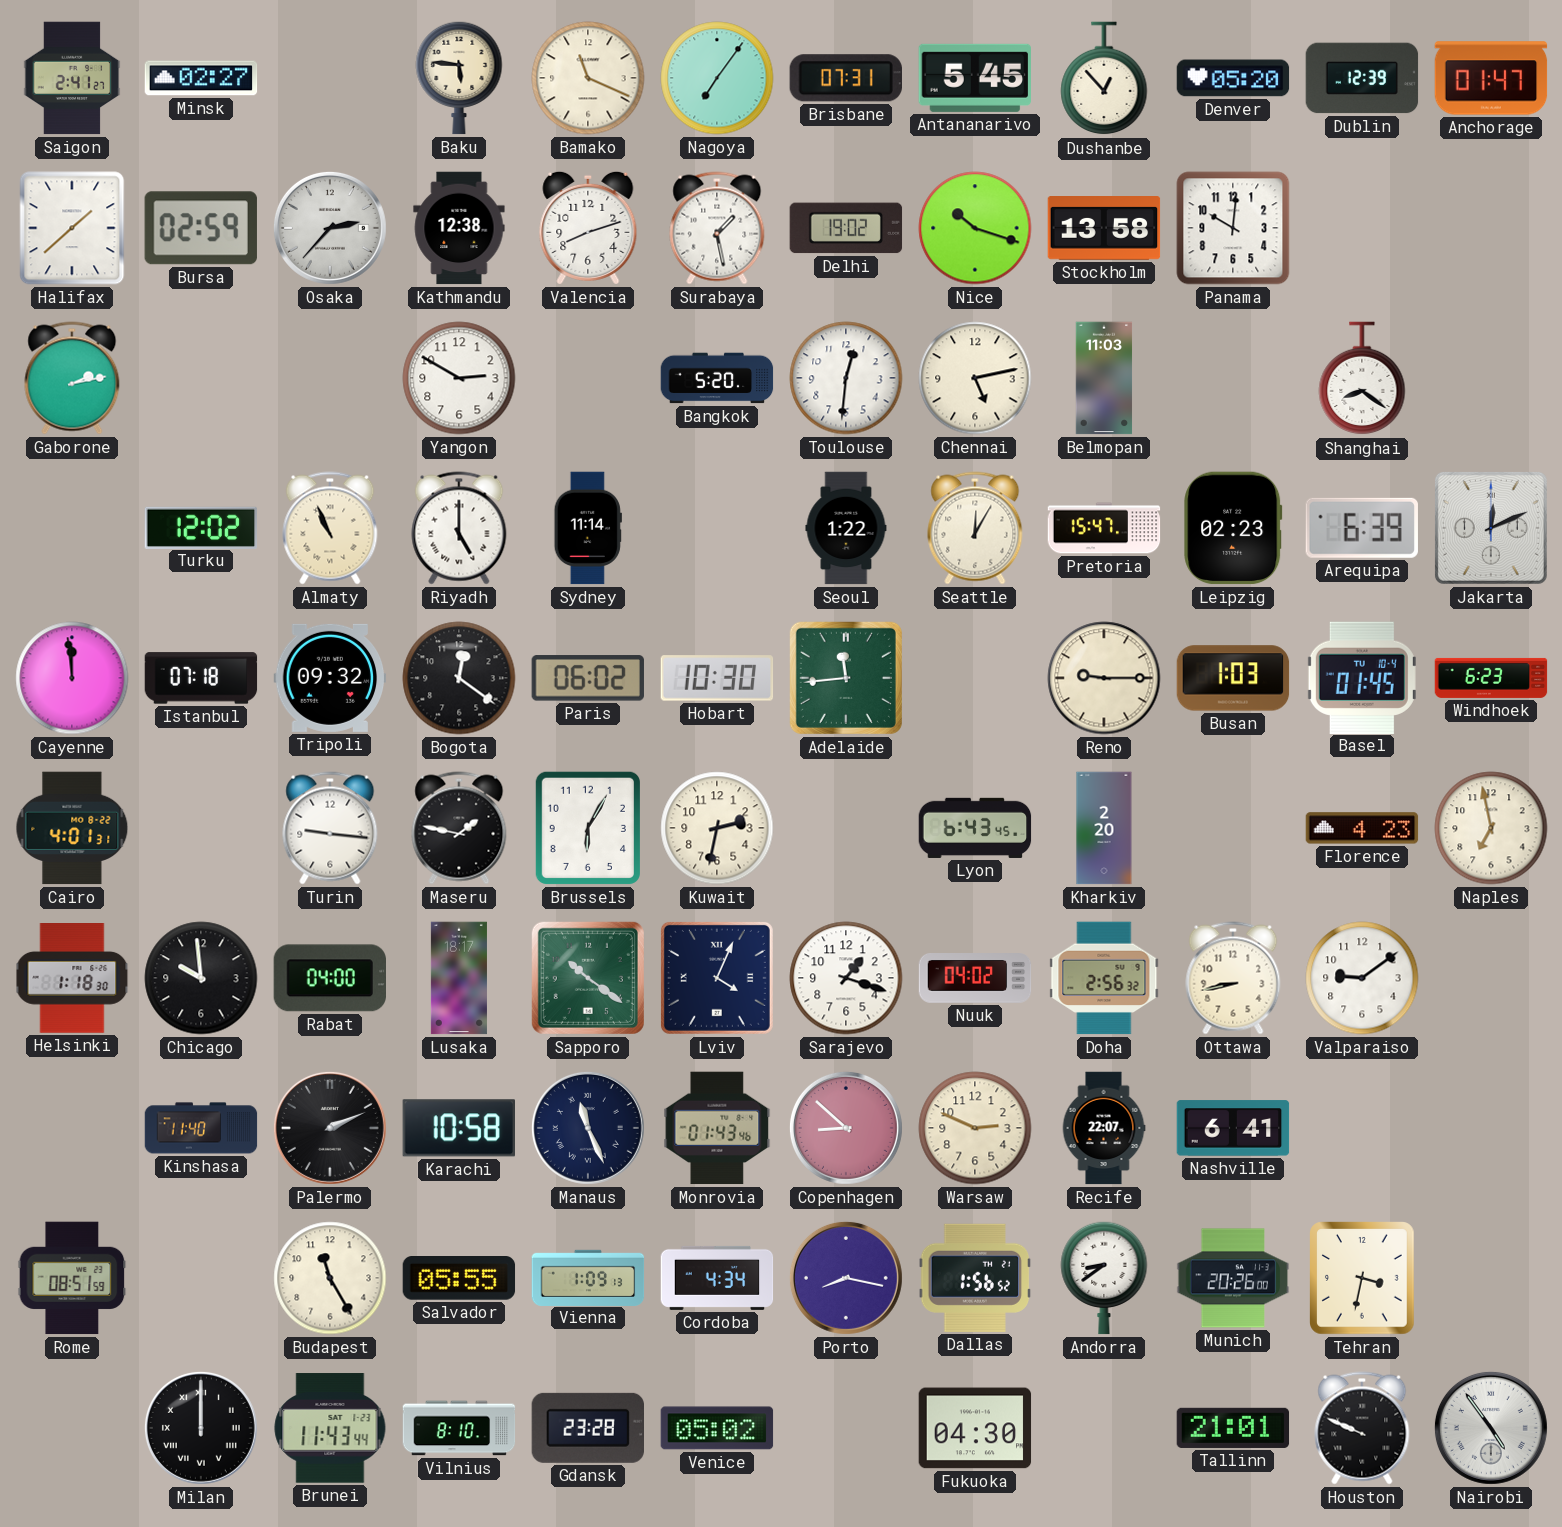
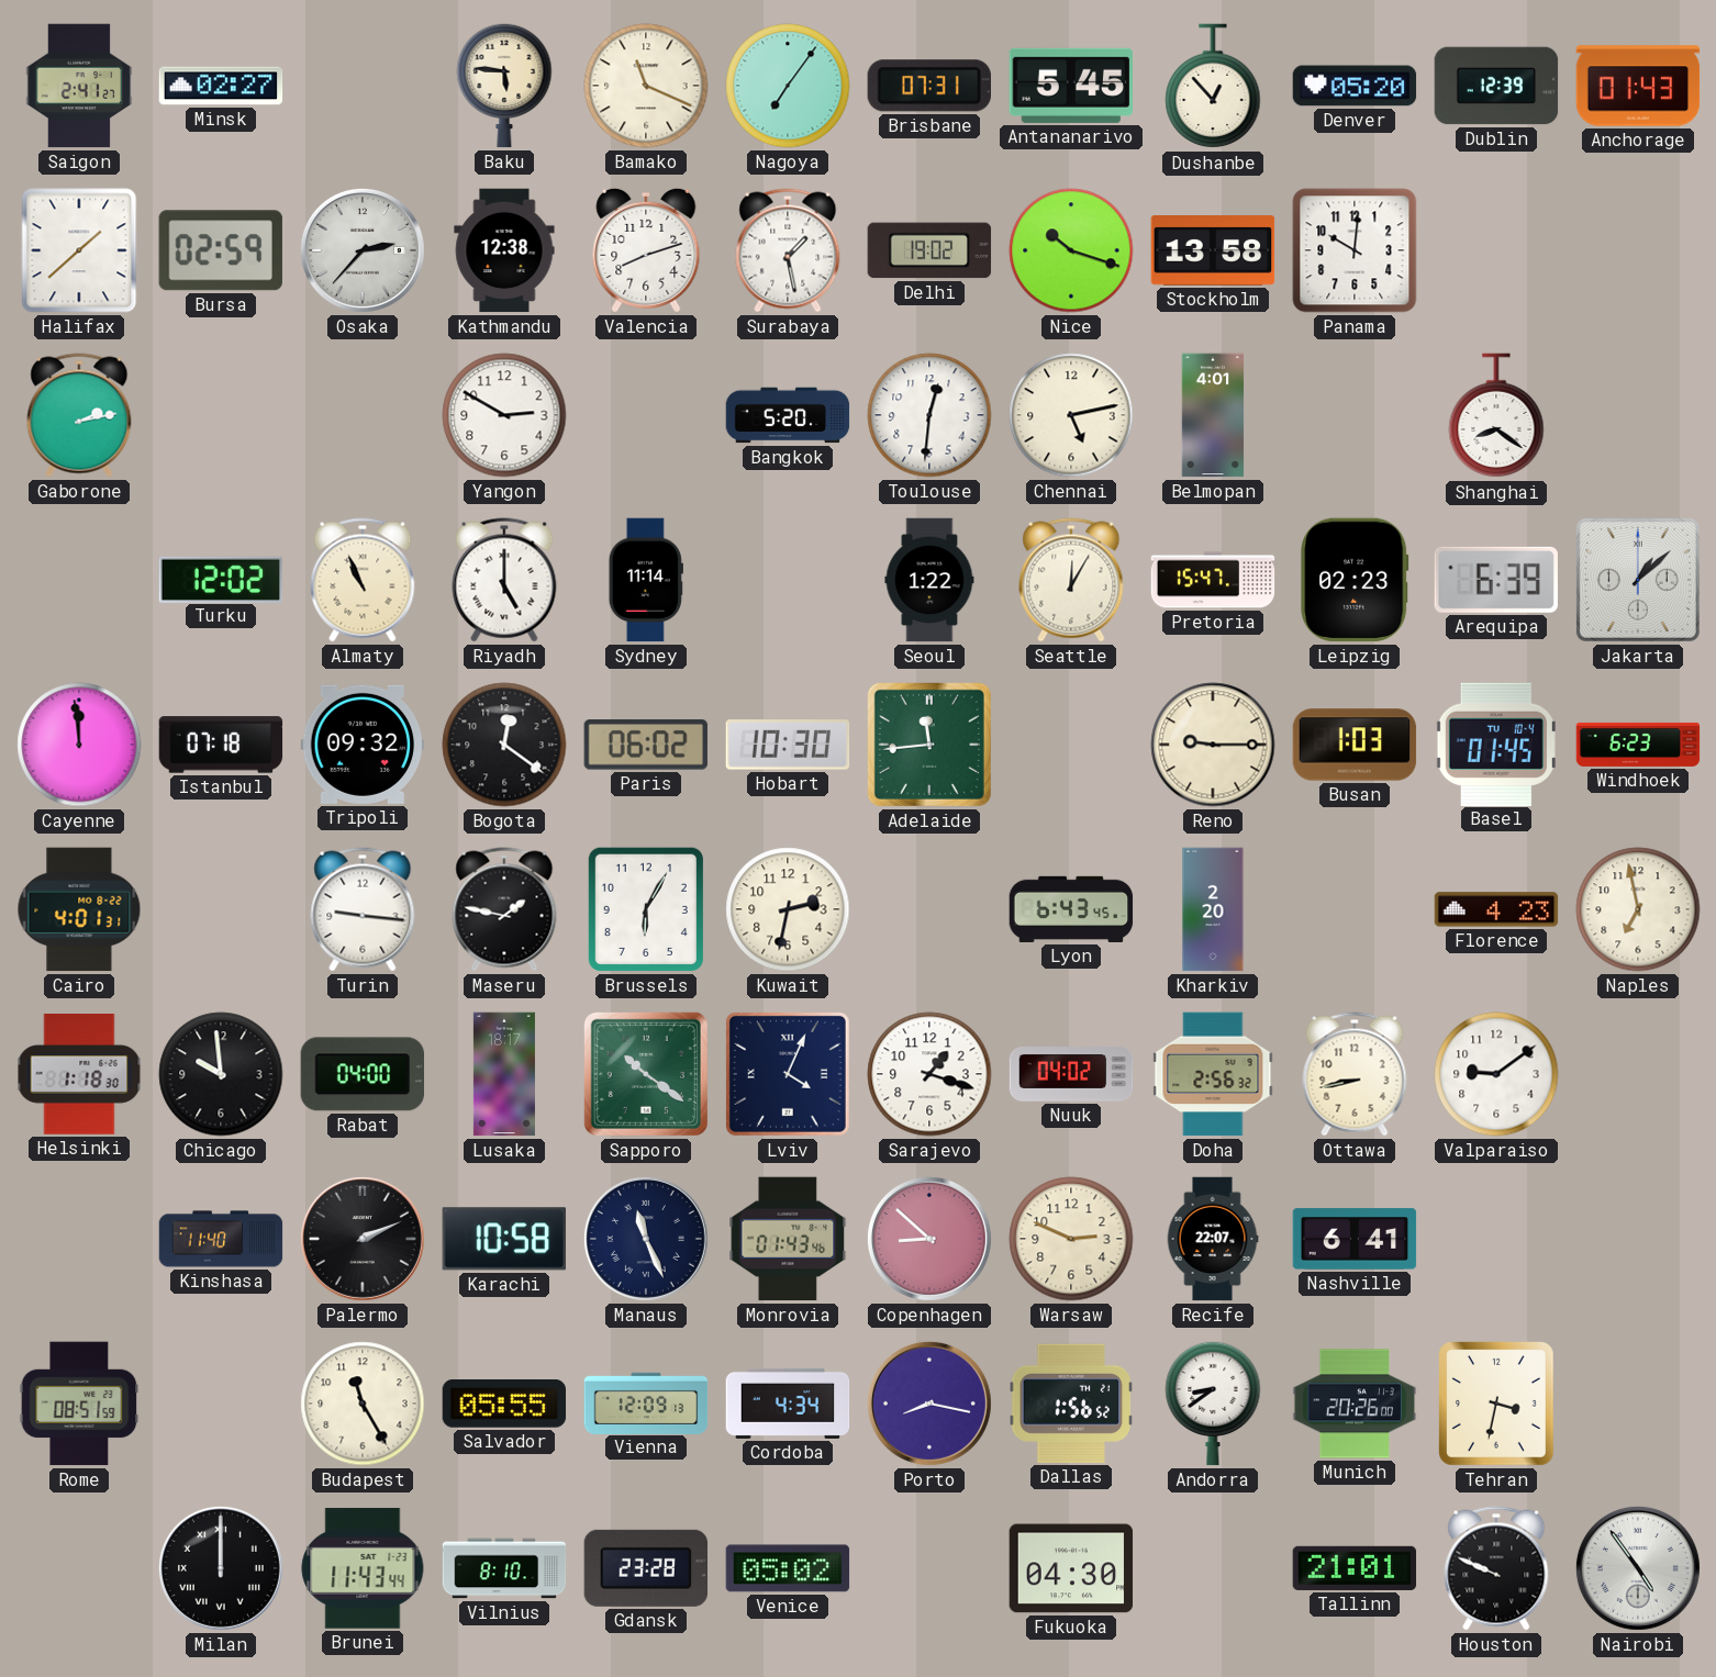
Anchorage: 01:47 -> 01:43
Belmopan: 11:03 -> 4:01
Jakarta: 12:11 -> 1:08
Vienna: 1:09 -> 12:09
